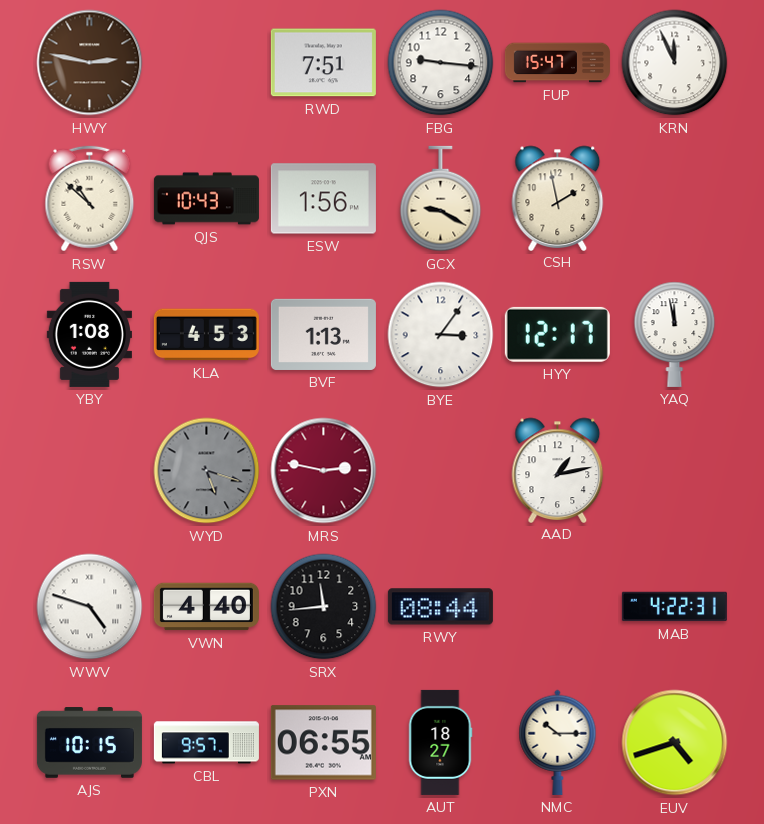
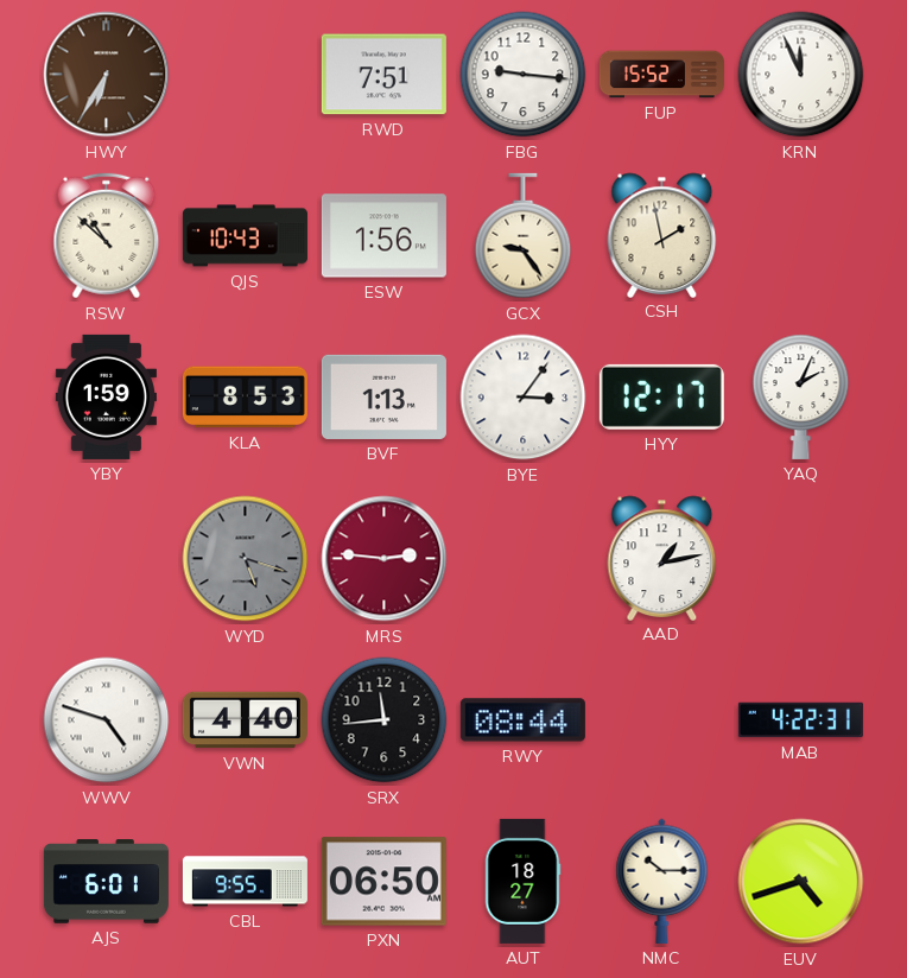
HWY: 2:47 -> 6:35
FUP: 15:47 -> 15:52
GCX: 9:20 -> 9:24
YBY: 1:08 -> 1:59
KLA: 4:53 -> 8:53
YAQ: 11:58 -> 2:04
MRS: 2:47 -> 2:46
AJS: 10:15 -> 6:01
CBL: 9:57 -> 9:55
PXN: 06:55 -> 06:50
